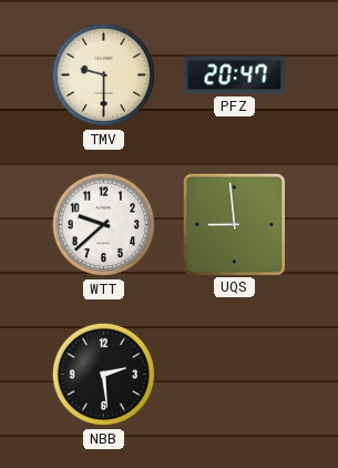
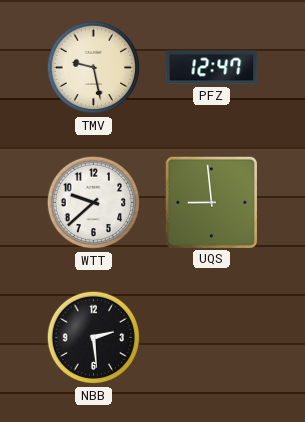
TMV: 9:30 -> 9:28
PFZ: 20:47 -> 12:47
